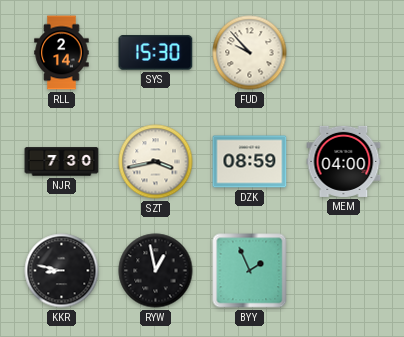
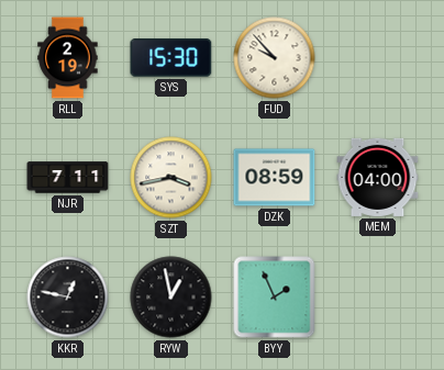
RLL: 2:14 -> 2:19
NJR: 7:30 -> 7:11
KKR: 8:47 -> 12:47
